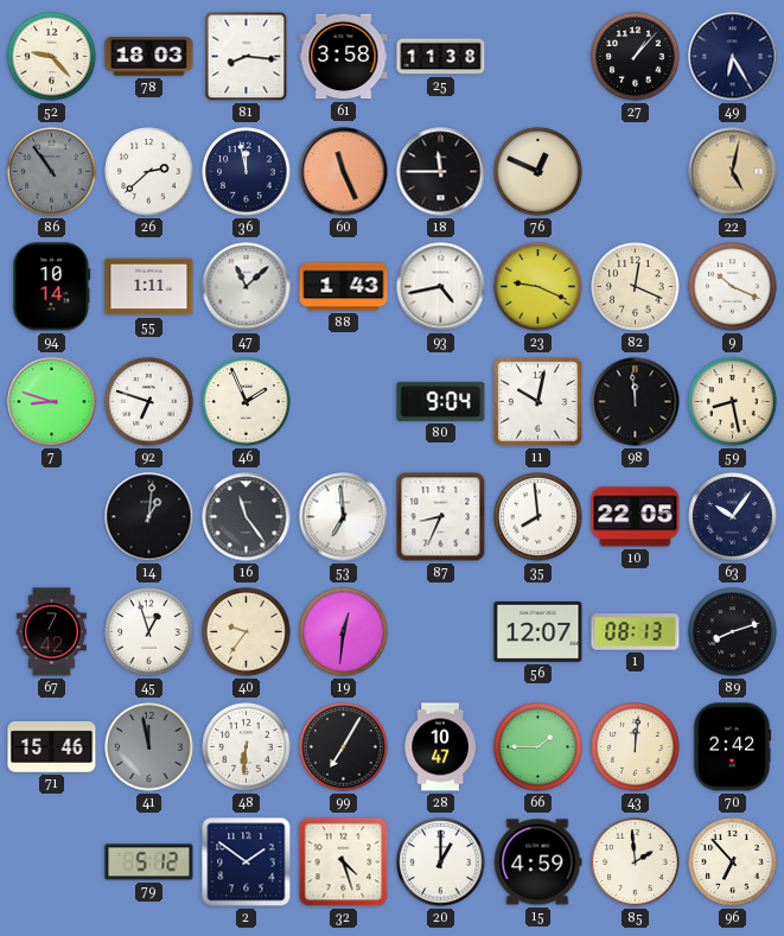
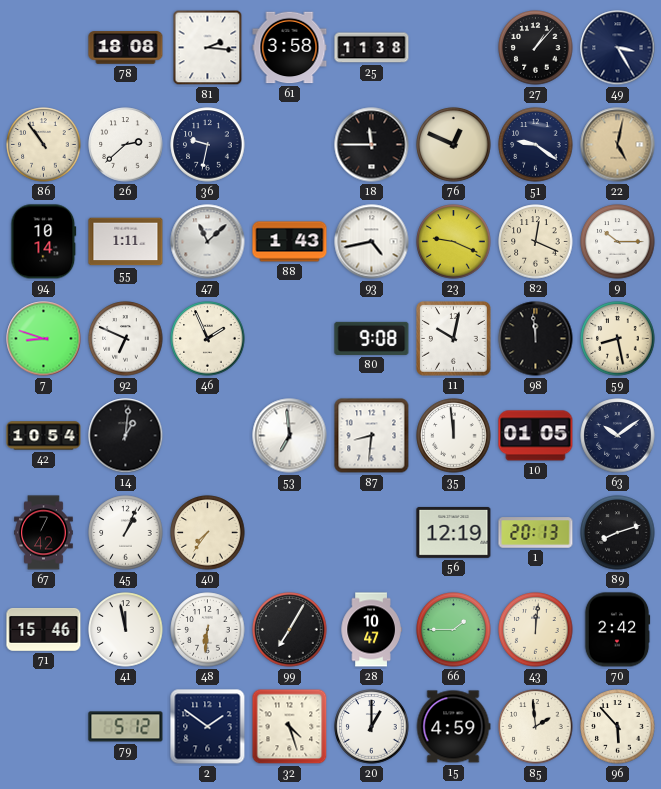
52: 9:23 -> none
78: 18:03 -> 18:08
81: 8:16 -> 2:16
49: 6:25 -> 3:25
86 dial: grey -> cream
36: 11:58 -> 9:32
60: 11:26 -> none
51: none -> 9:21
9: 10:19 -> 10:15
92: 6:48 -> 6:49
80: 9:04 -> 9:08
42: none -> 10:54
16: 11:24 -> none
87: 8:34 -> 8:31
35: 7:59 -> 11:59
10: 22:05 -> 01:05
63: 10:06 -> 10:09
45: 12:57 -> 1:04
40: 9:36 -> 7:36
19: 12:31 -> none
56: 12:07 -> 12:19
1: 08:13 -> 20:13
41 dial: grey -> white
96: 6:53 -> 5:53
